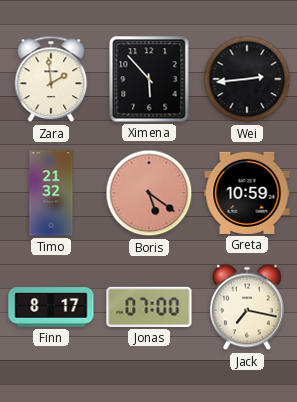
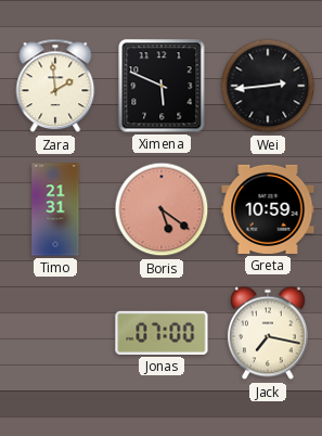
Ximena: 5:53 -> 5:49
Timo: 21:32 -> 21:31
Finn: 8:17 -> none
